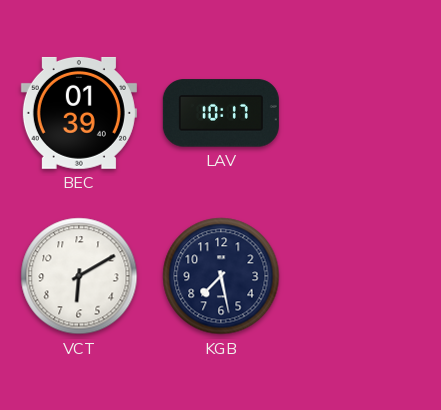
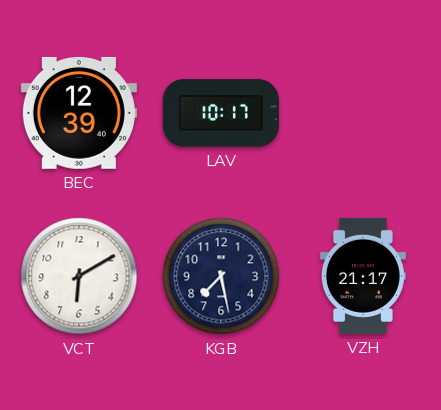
BEC: 01:39 -> 12:39
VZH: none -> 21:17
